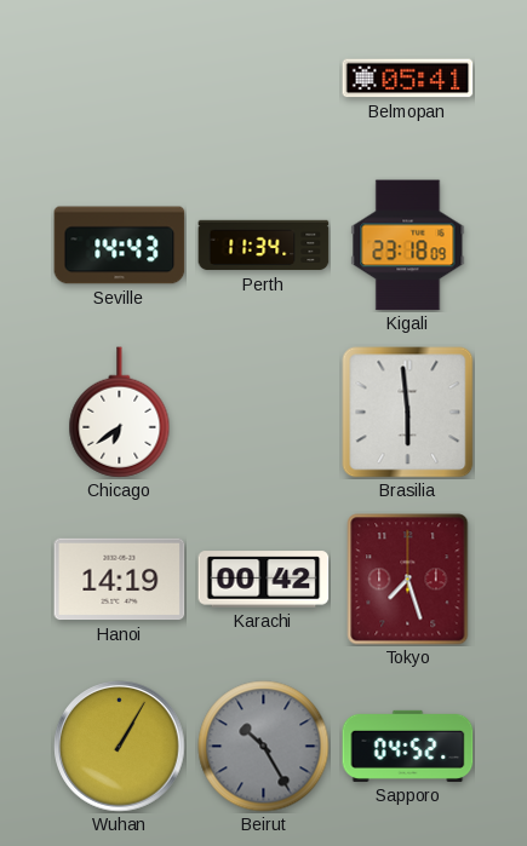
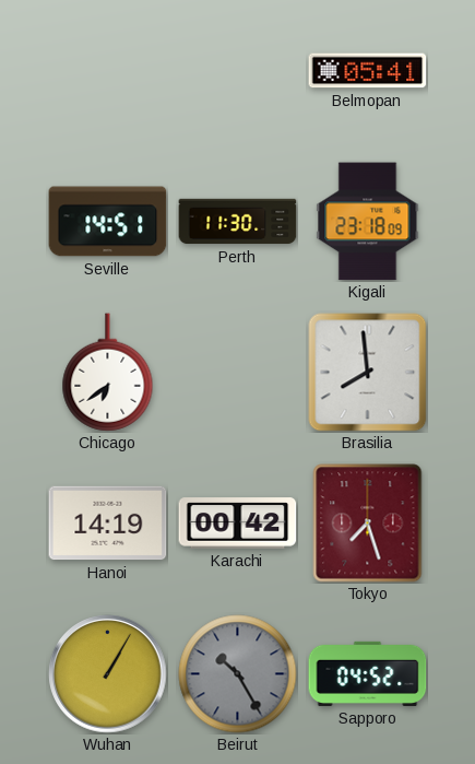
Seville: 14:43 -> 14:51
Perth: 11:34 -> 11:30
Brasilia: 5:59 -> 7:59
